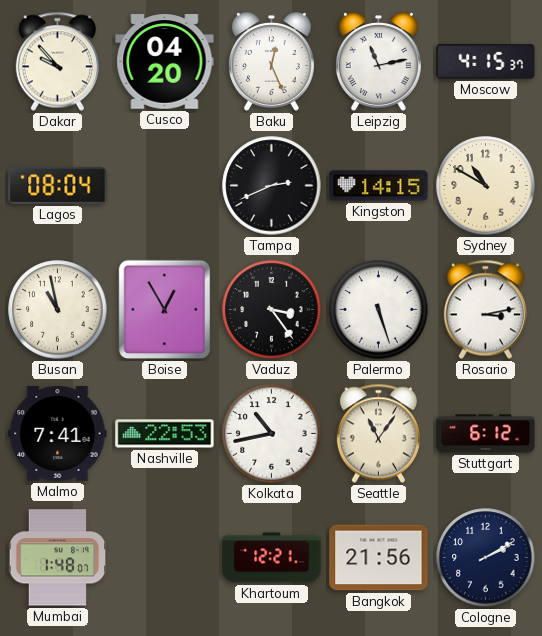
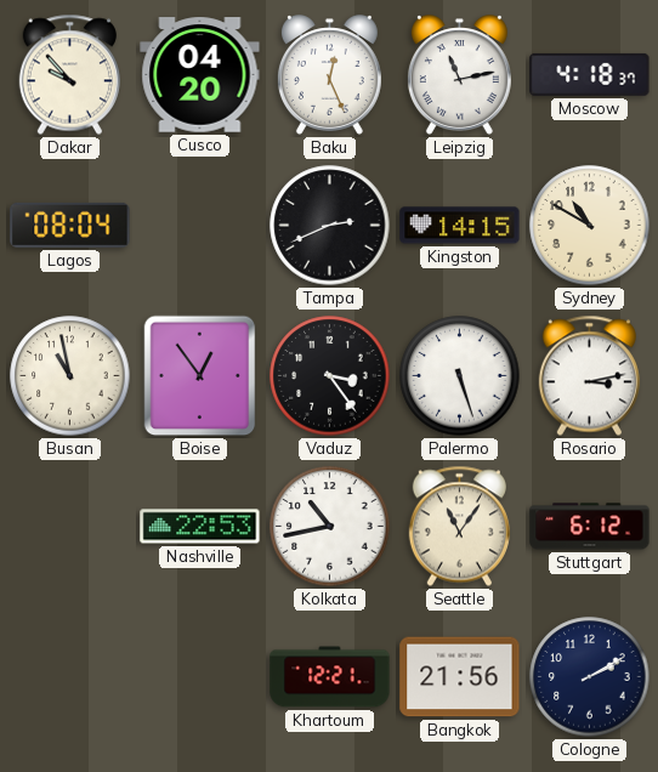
Moscow: 4:15 -> 4:18
Boise: 12:55 -> 12:54
Malmo: 7:41 -> none
Mumbai: 1:48 -> none
